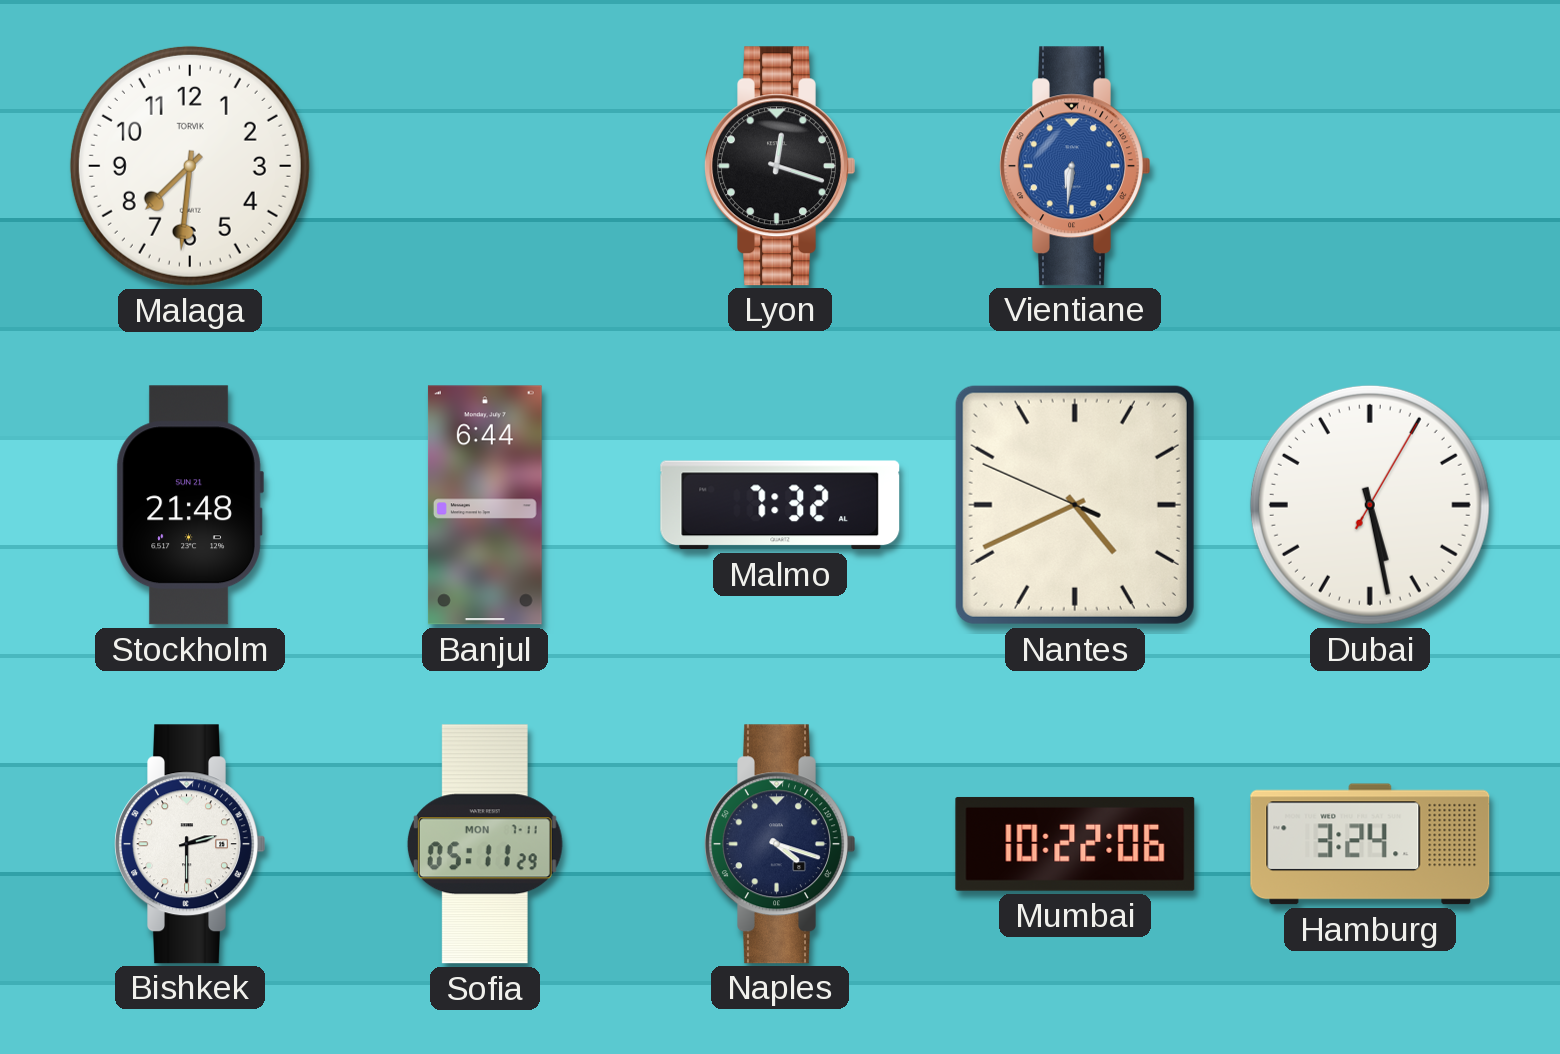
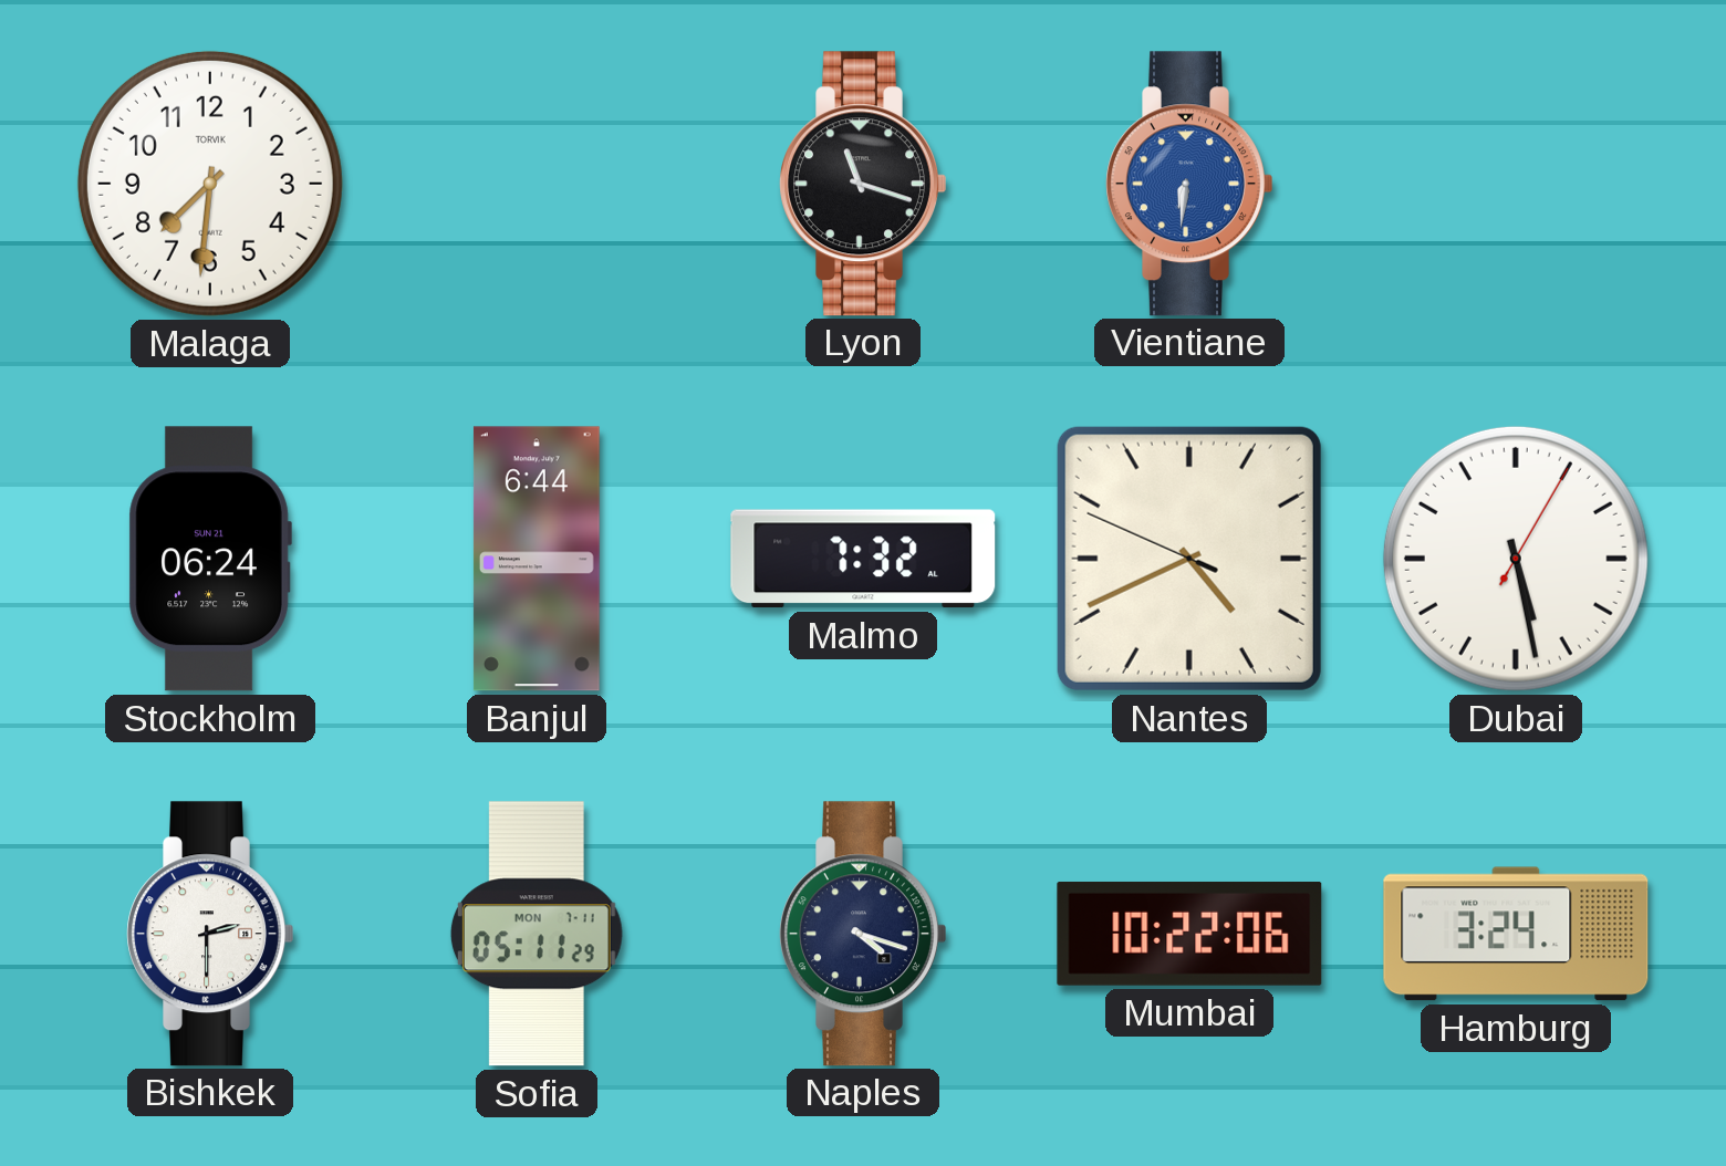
Lyon: 12:18 -> 11:18
Stockholm: 21:48 -> 06:24
